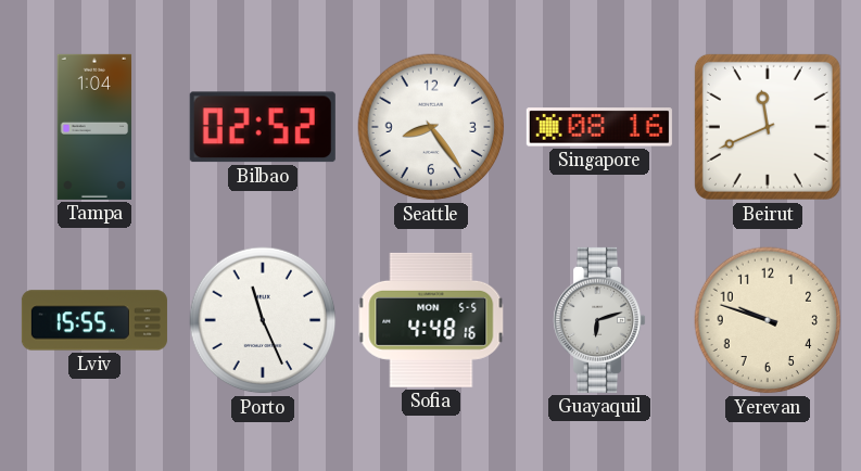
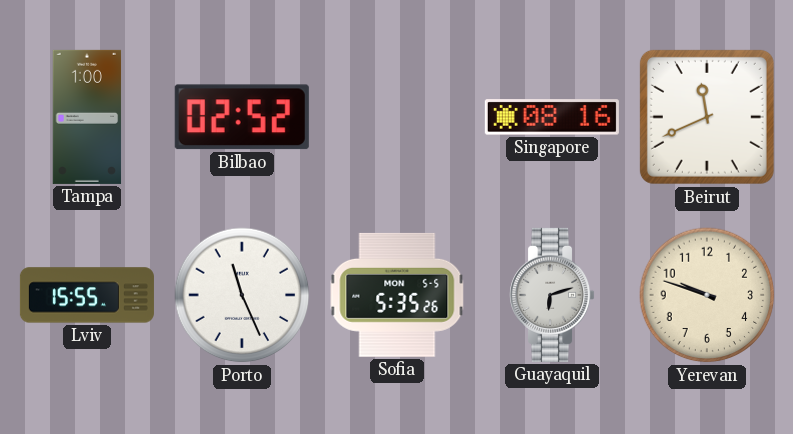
Tampa: 1:04 -> 1:00
Seattle: 8:24 -> none
Sofia: 4:48 -> 5:35
